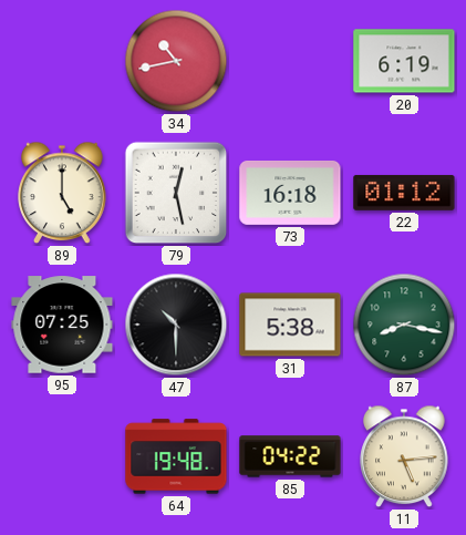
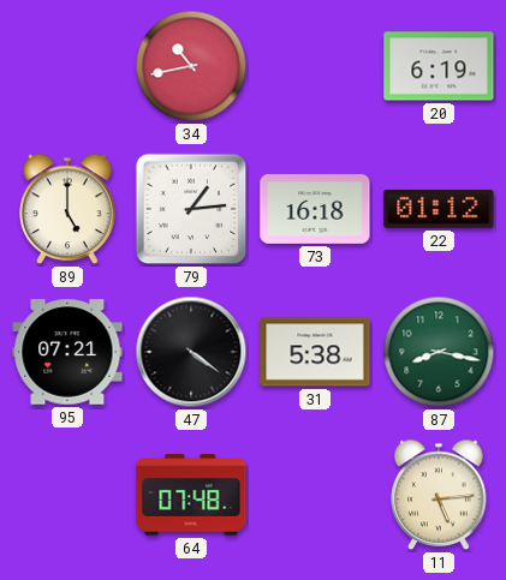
79: 12:28 -> 1:14
95: 07:25 -> 07:21
47: 10:30 -> 4:21
64: 19:48 -> 07:48
85: 04:22 -> none
